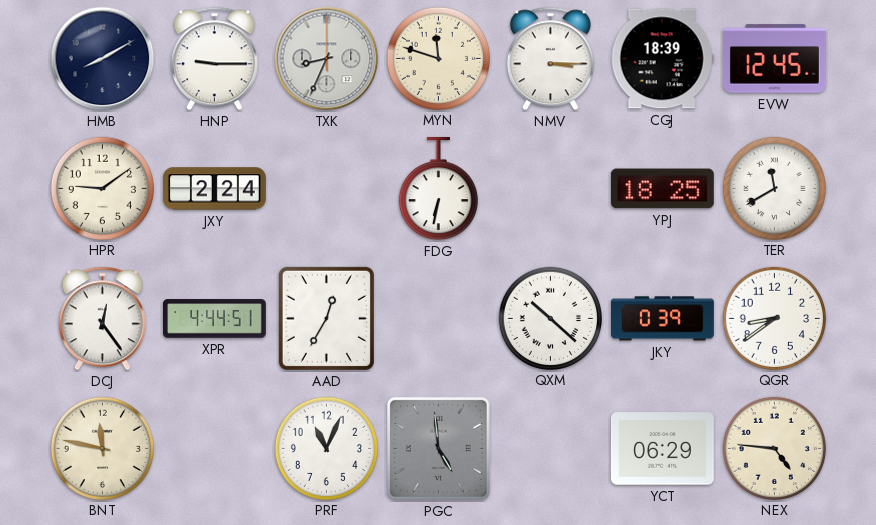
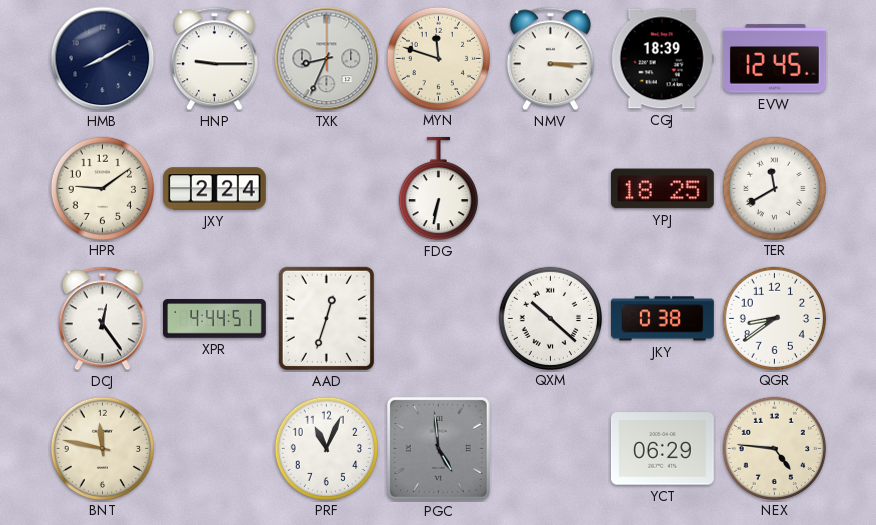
AAD: 12:35 -> 12:33
JKY: 0:39 -> 0:38
